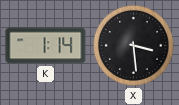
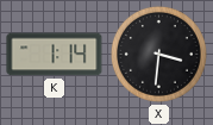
X: 3:29 -> 3:31
